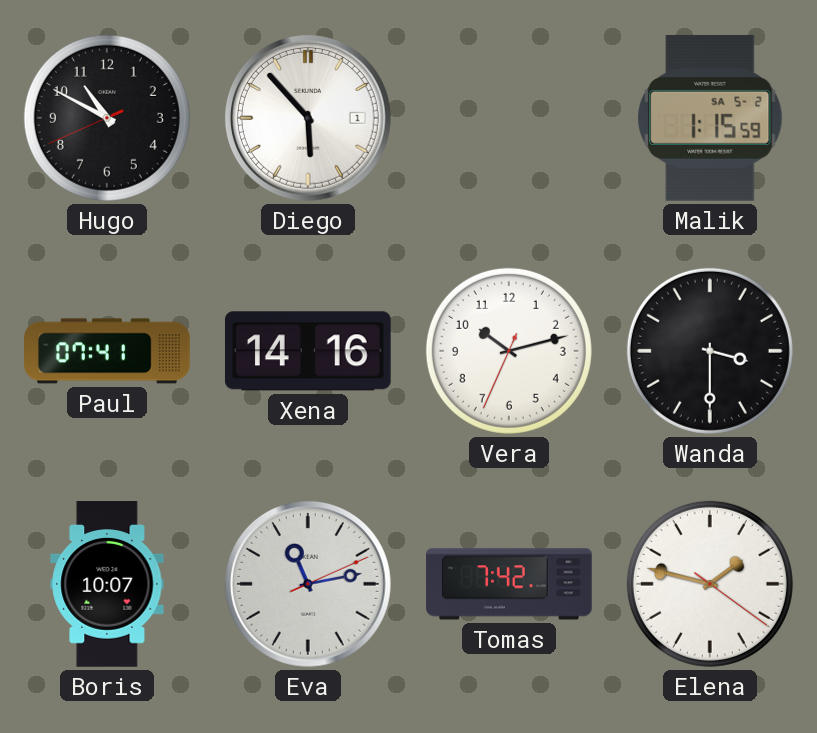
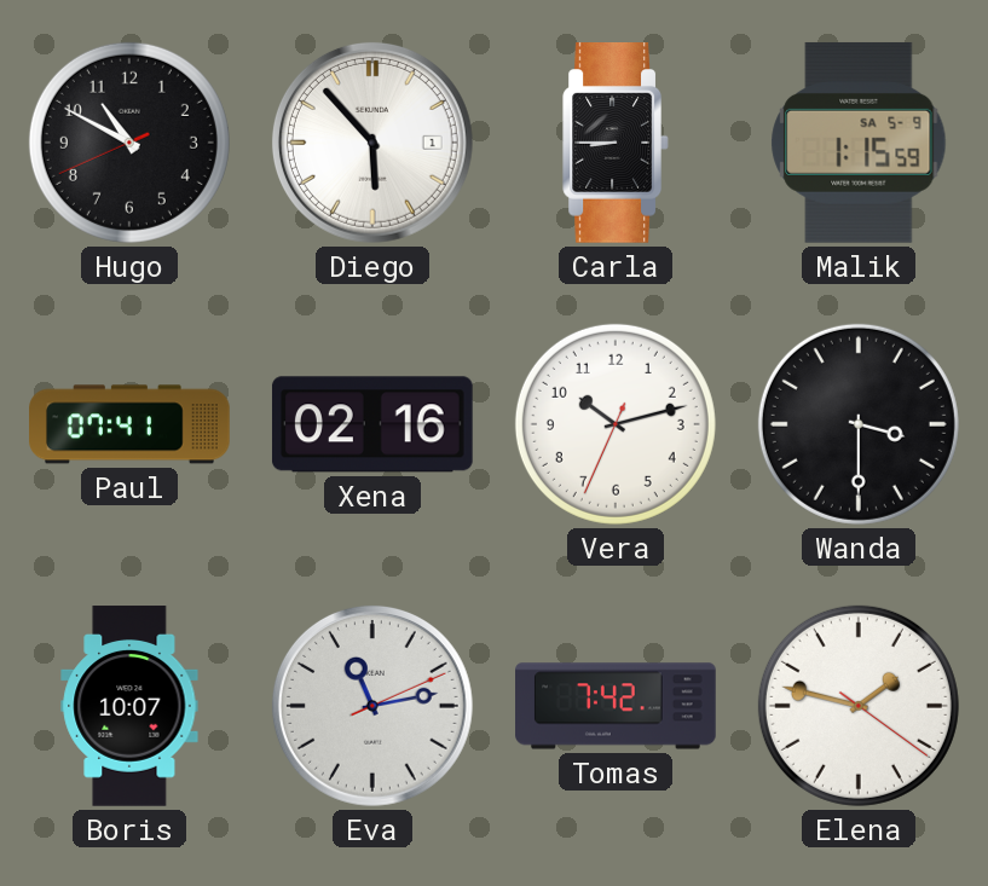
Carla: none -> 8:45
Malik date: SA 5-2 -> SA 5-9
Xena: 14:16 -> 02:16
